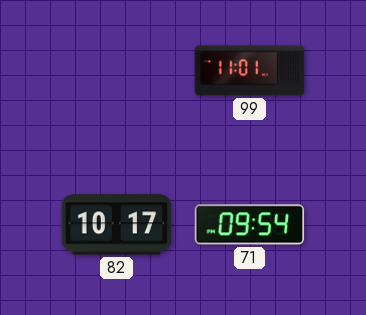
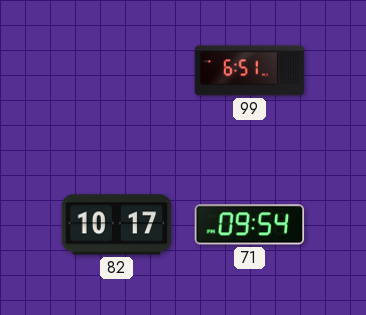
99: 11:01 -> 6:51
